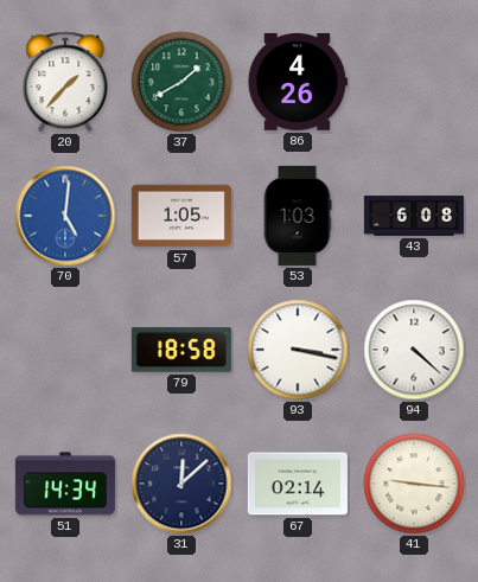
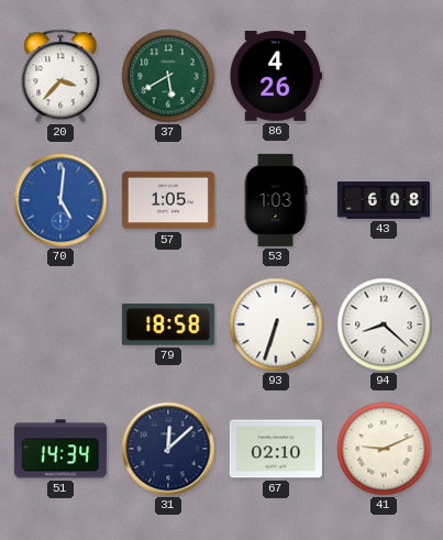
20: 1:37 -> 3:37
37: 1:40 -> 5:40
93: 3:17 -> 6:33
94: 4:22 -> 8:22
67: 02:14 -> 02:10
41: 9:16 -> 9:11
